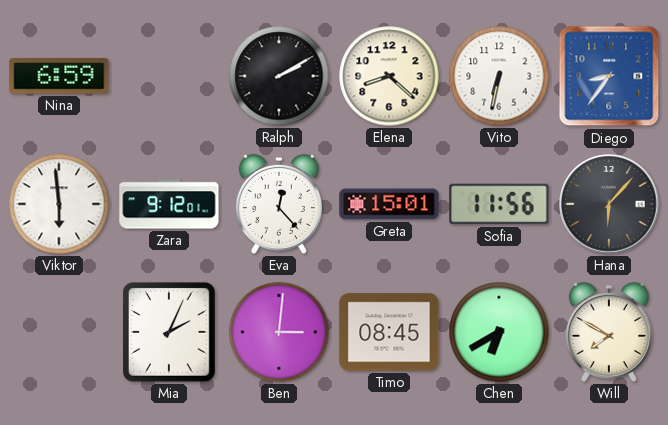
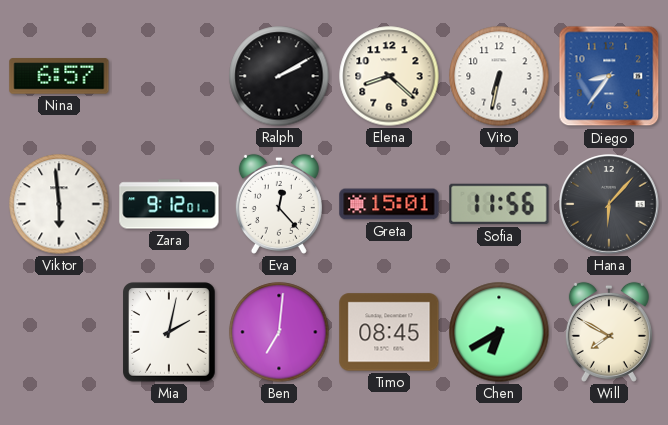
Nina: 6:59 -> 6:57
Mia: 2:04 -> 2:02
Ben: 3:01 -> 7:01
